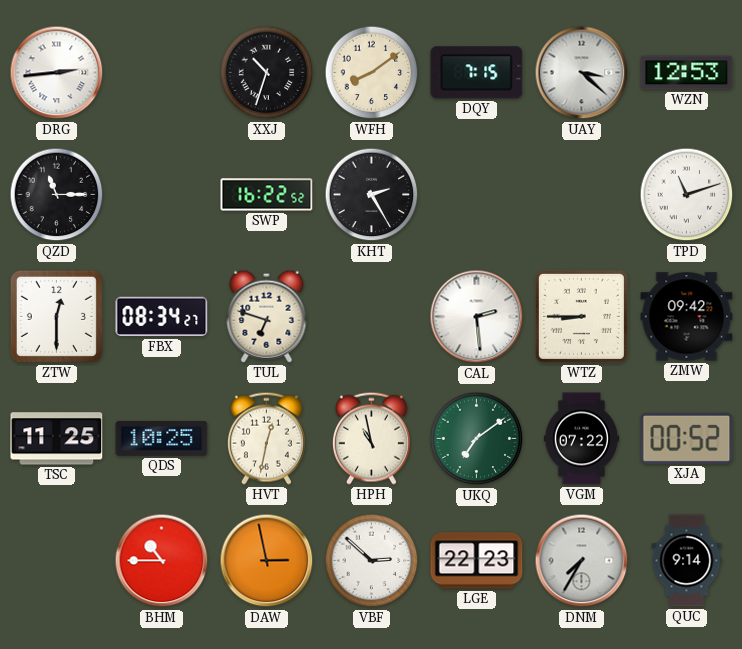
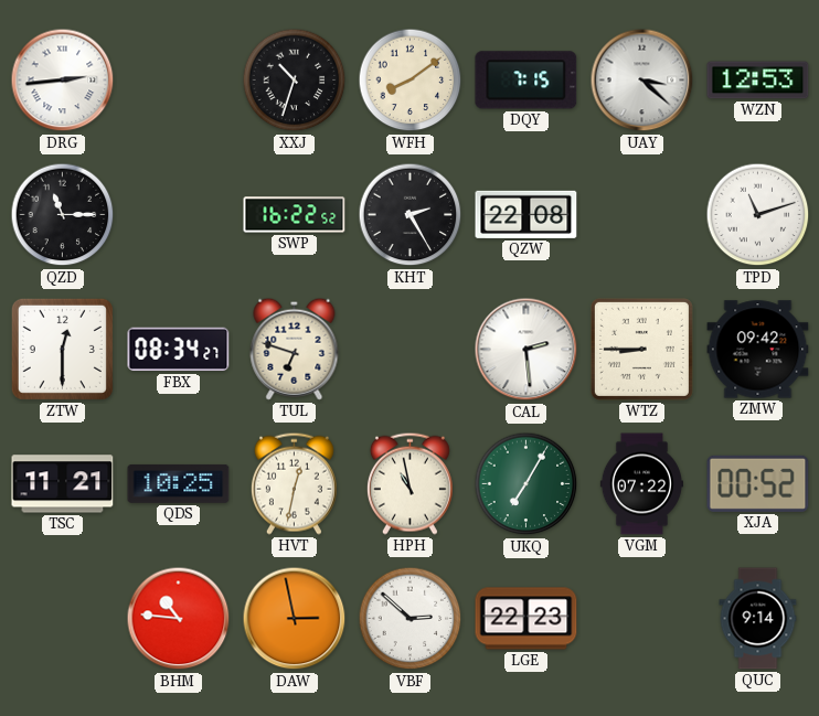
QZW: none -> 22:08
TSC: 11:25 -> 11:21
UKQ: 7:09 -> 7:05
BHM: 10:45 -> 10:46
DNM: 7:35 -> none
